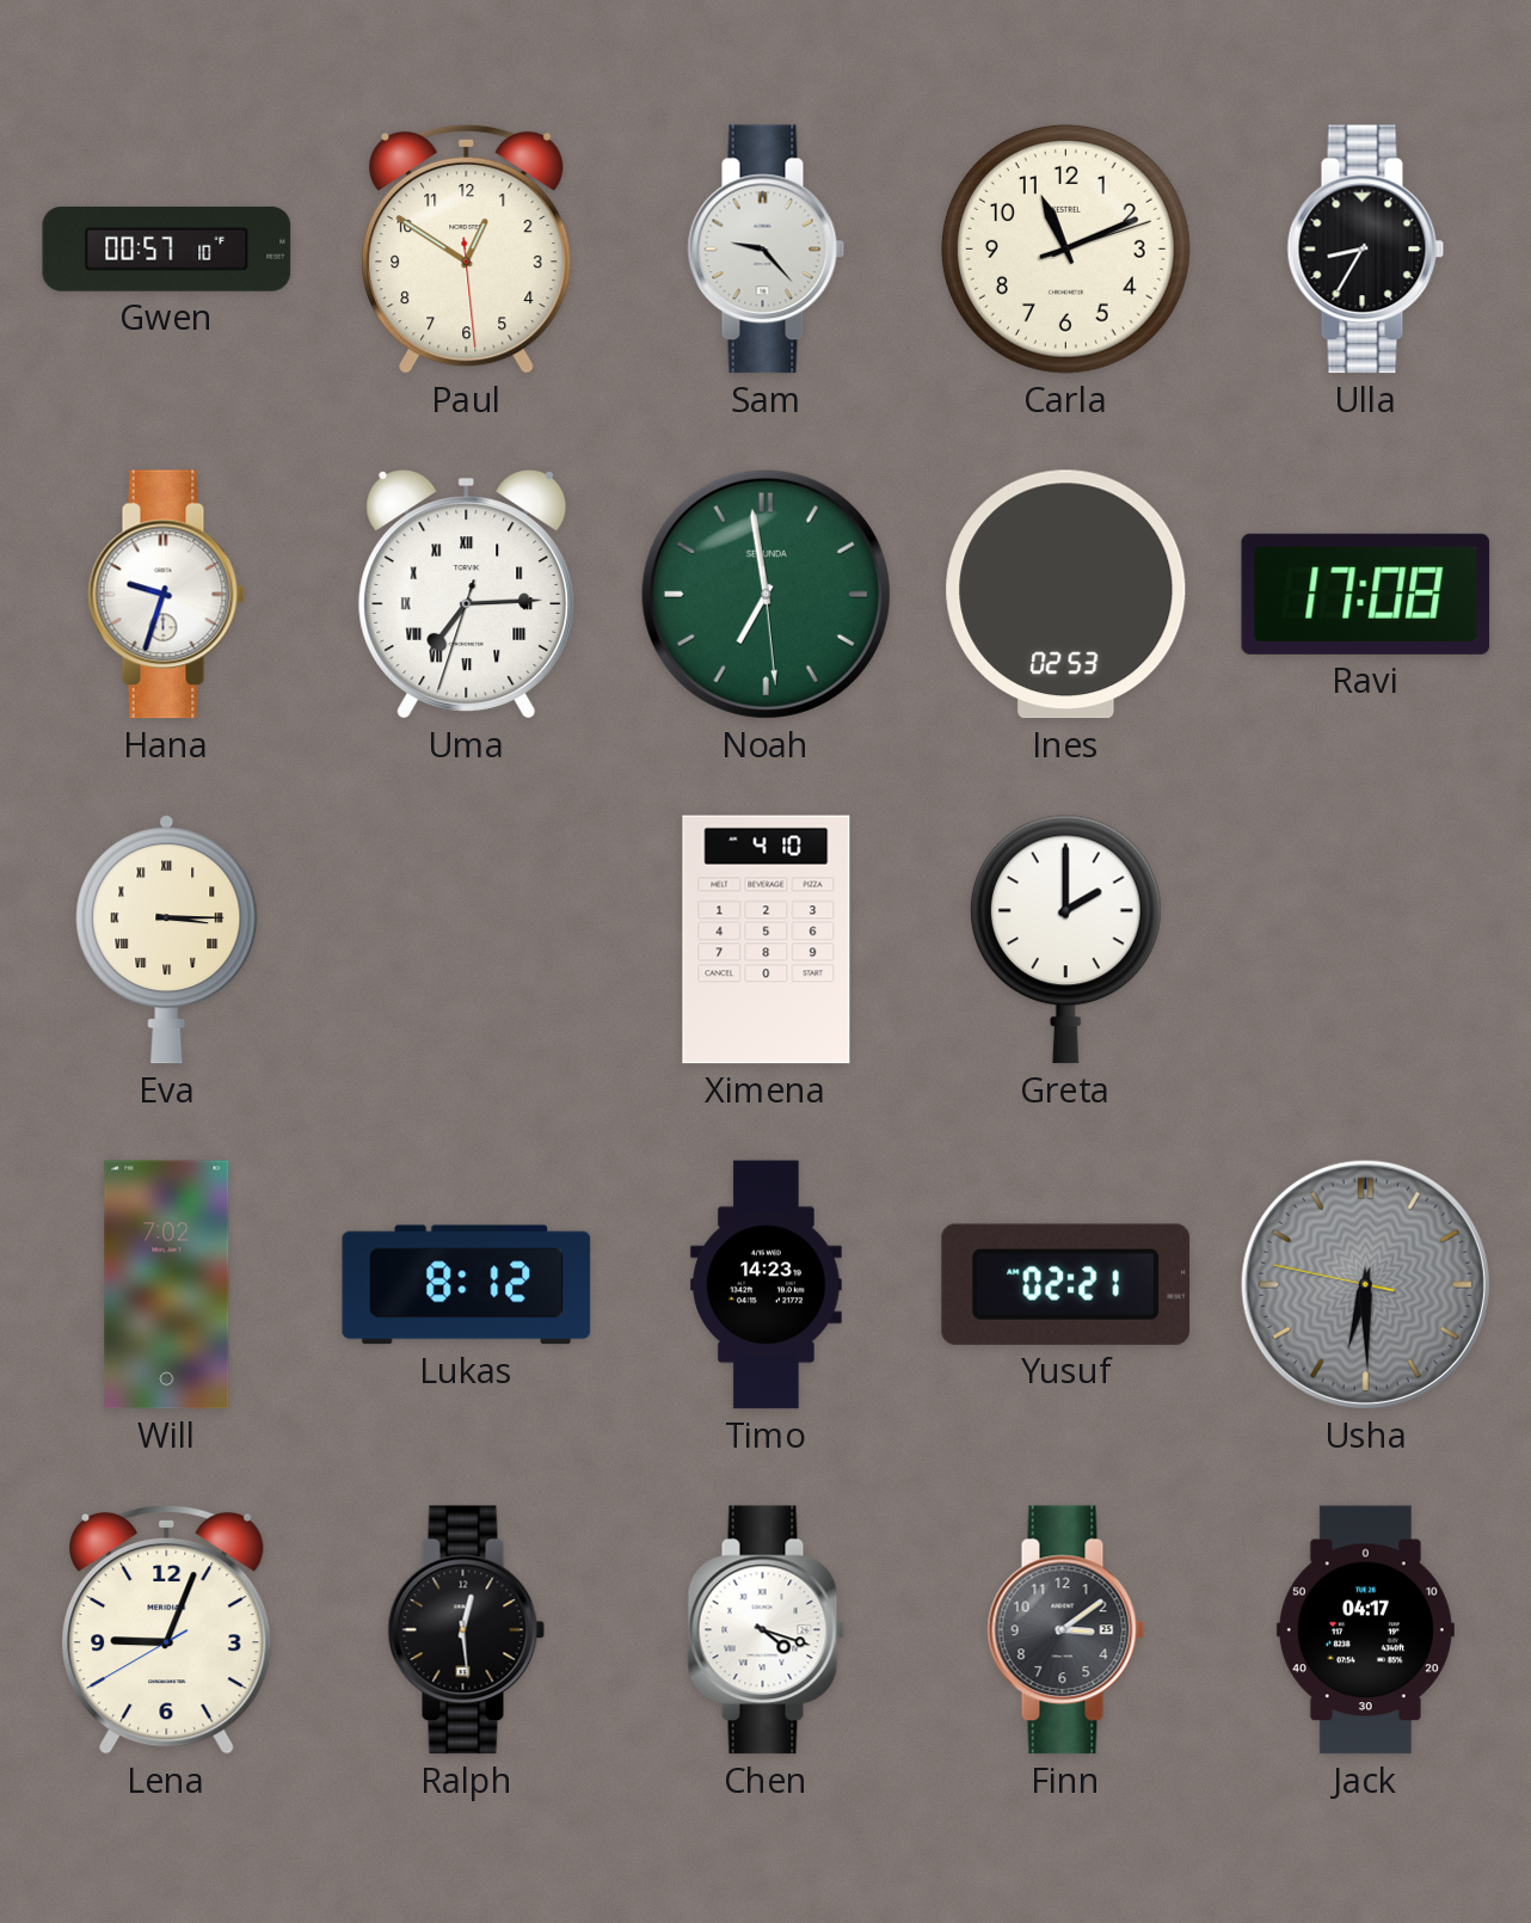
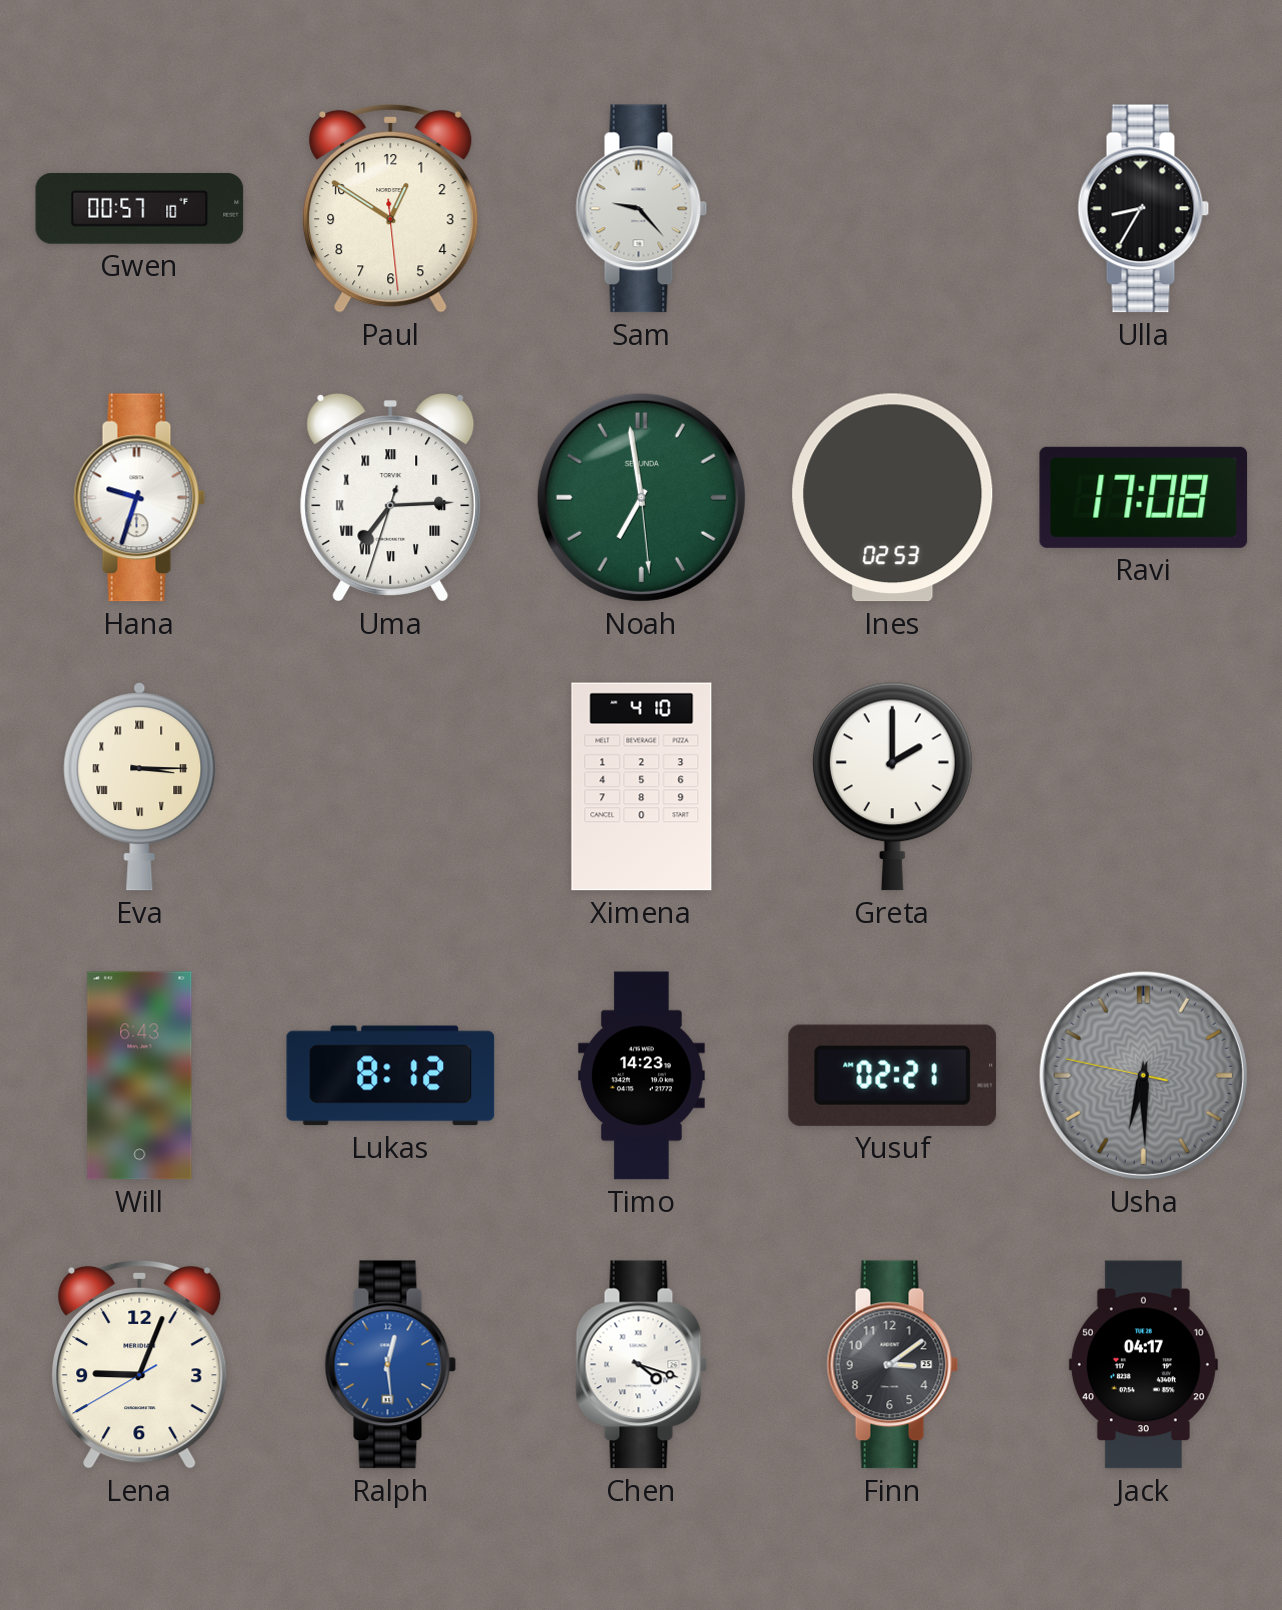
Carla: 11:11 -> none
Will: 7:02 -> 6:43
Ralph dial: black -> blue
